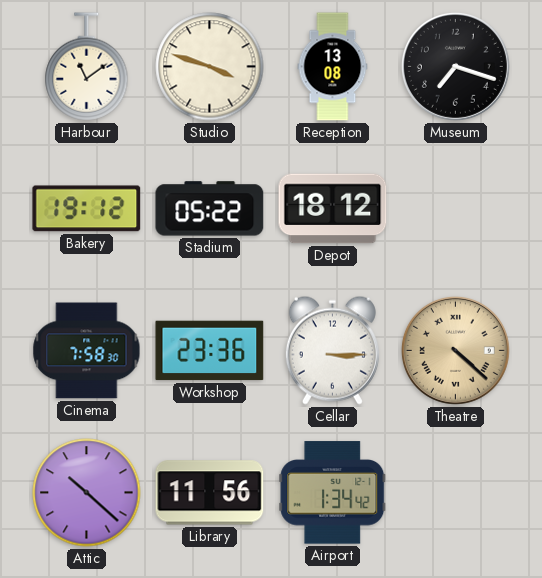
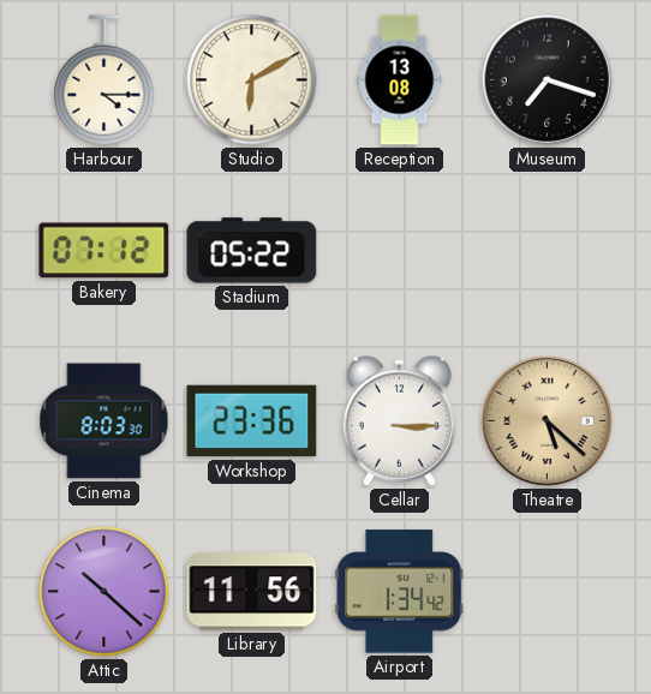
Harbour: 11:09 -> 4:15
Studio: 3:48 -> 6:10
Bakery: 19:12 -> 07:12
Depot: 18:12 -> none
Cinema: 7:58 -> 8:03
Theatre: 4:22 -> 5:22
